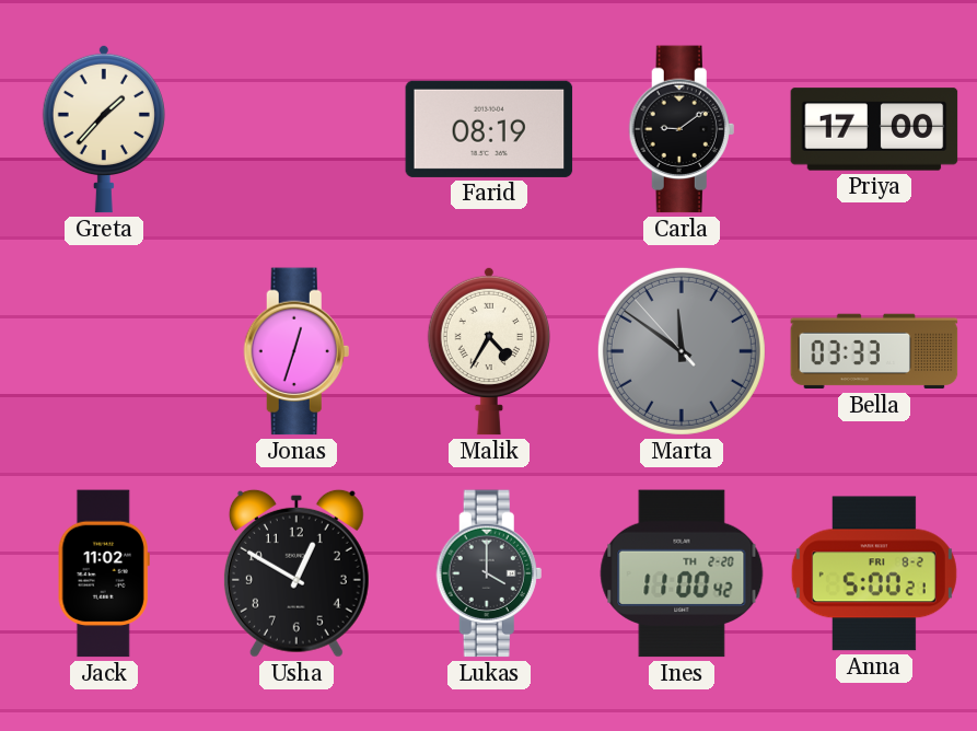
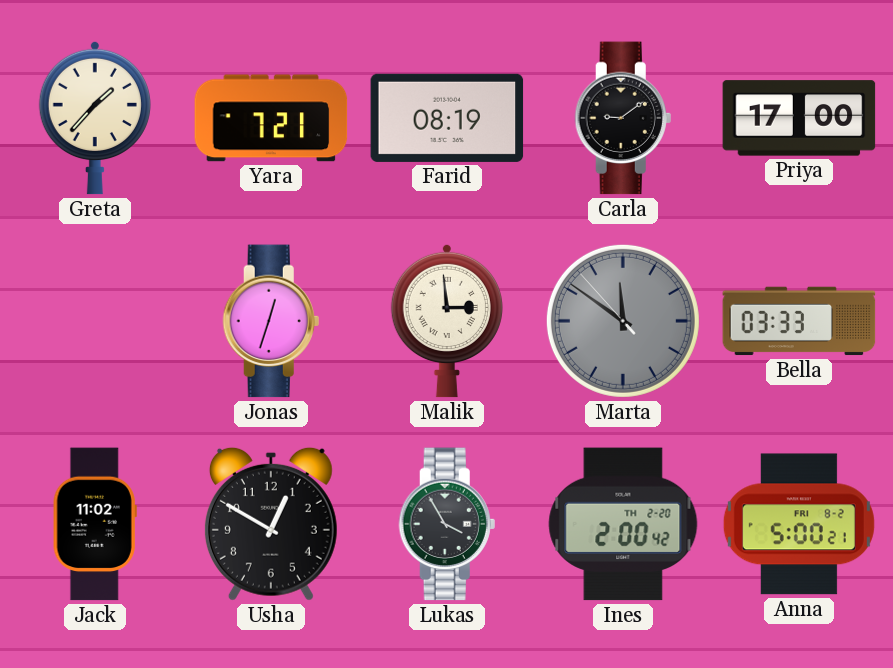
Yara: none -> 7:21
Malik: 4:35 -> 2:59
Lukas: 4:00 -> 3:55
Ines: 11:00 -> 2:00
